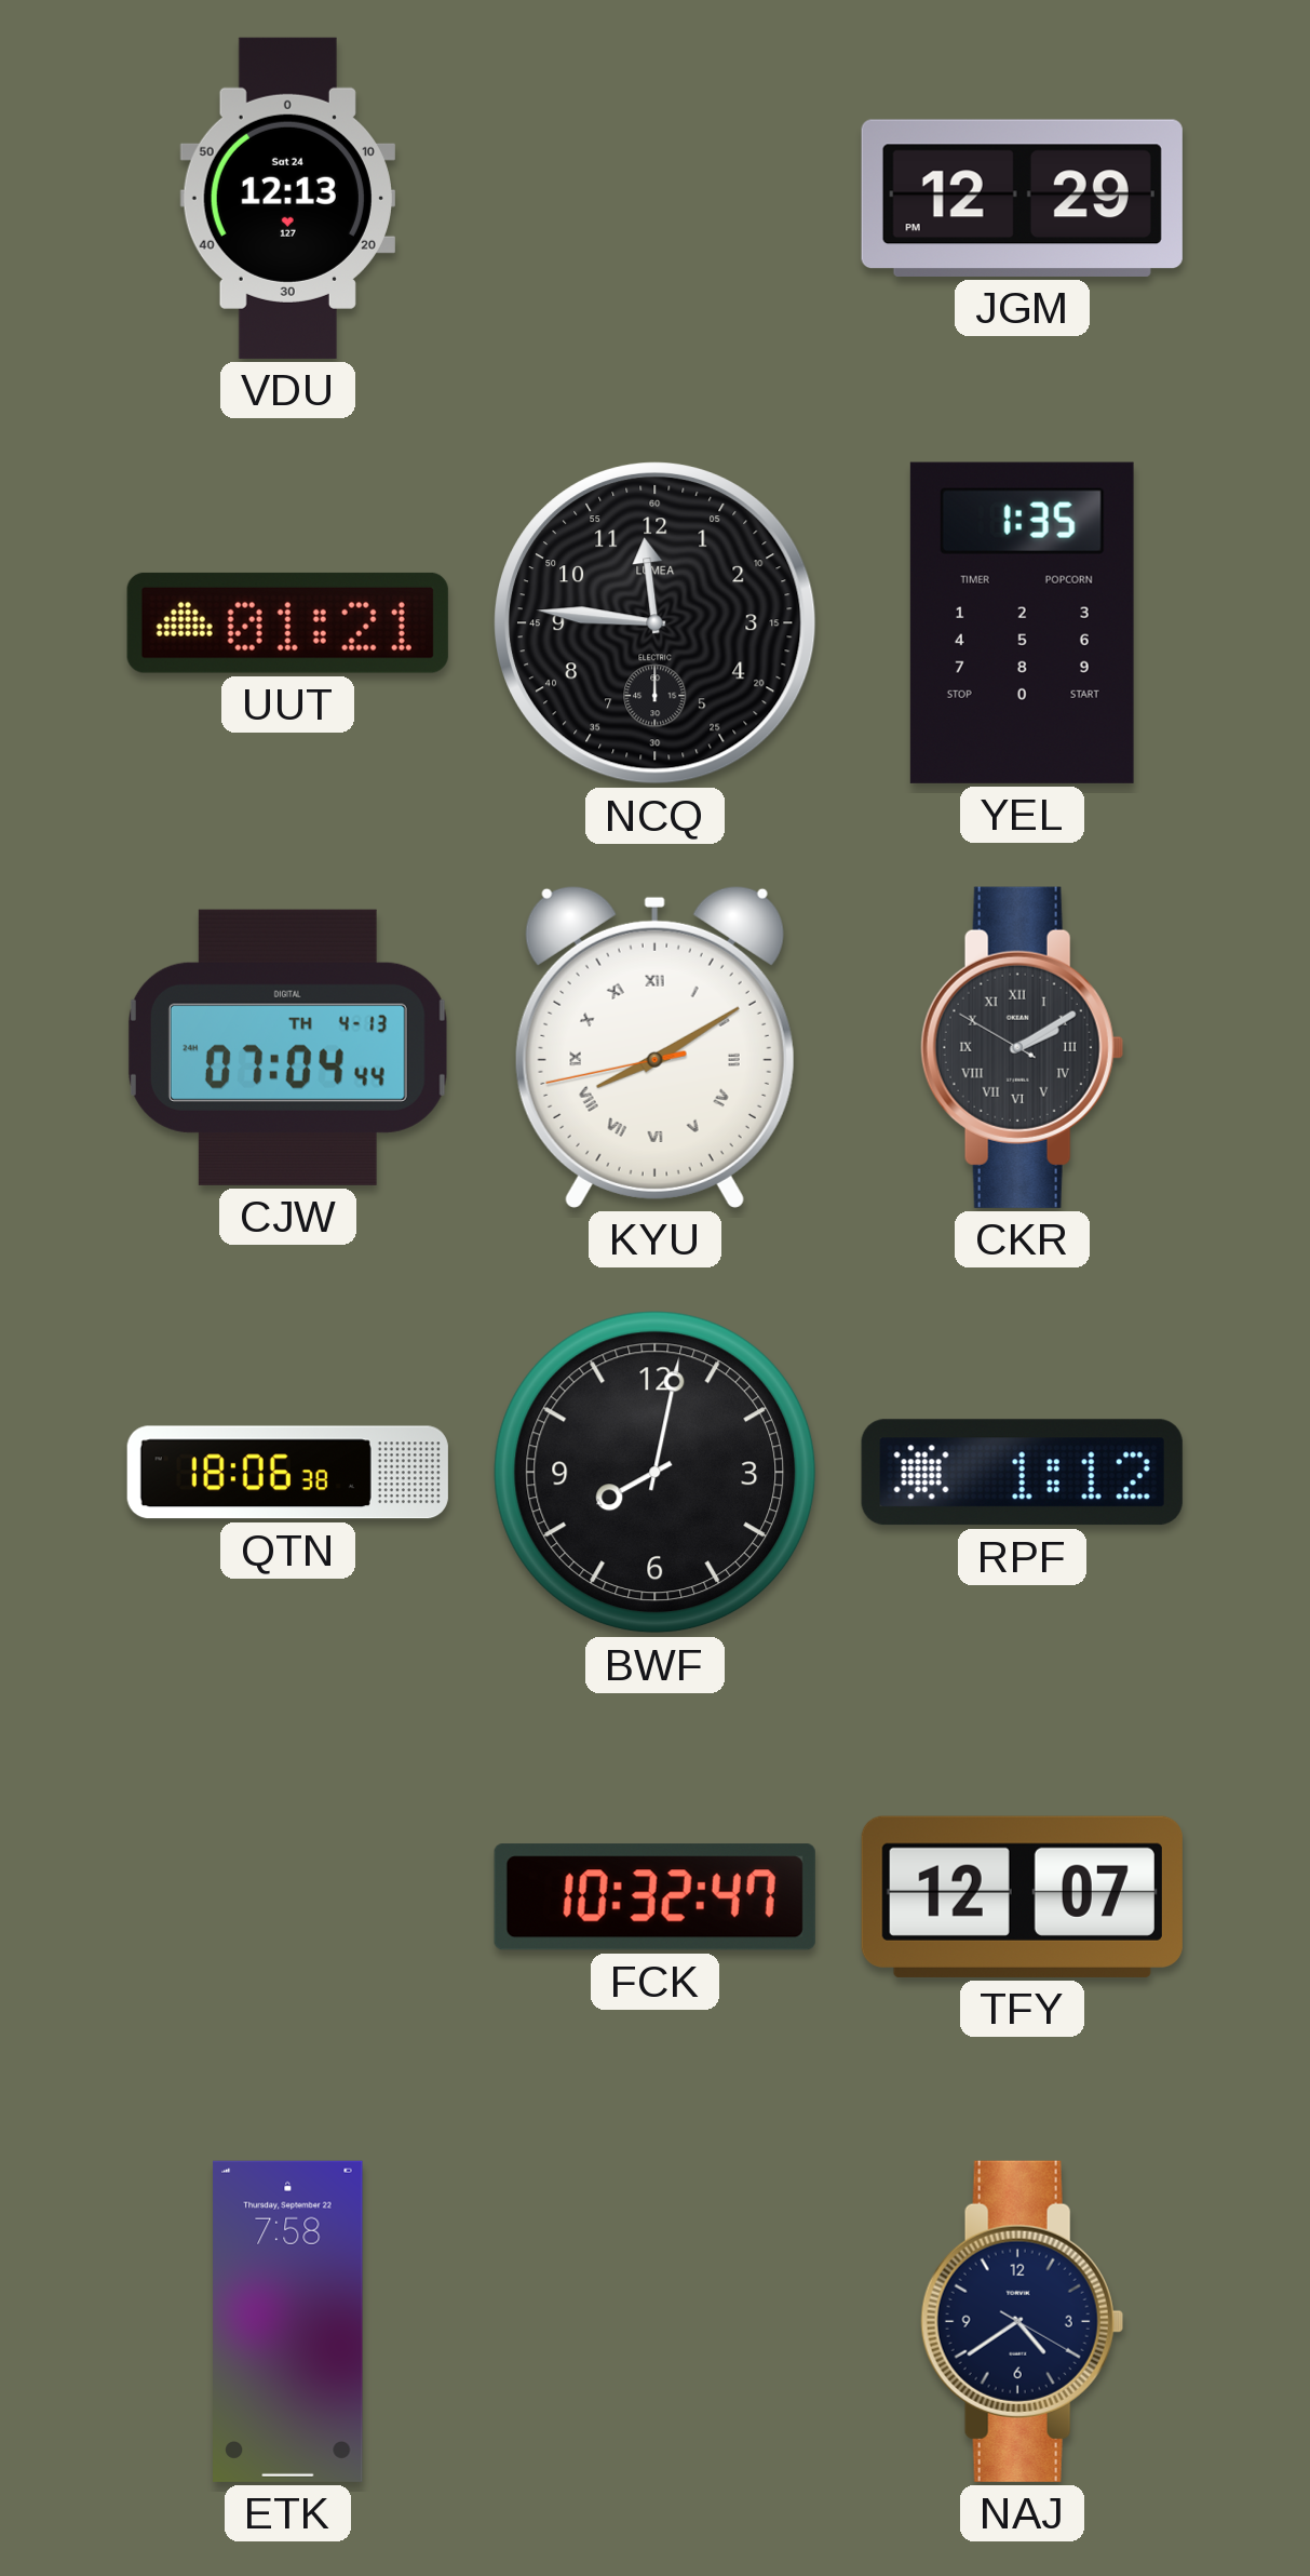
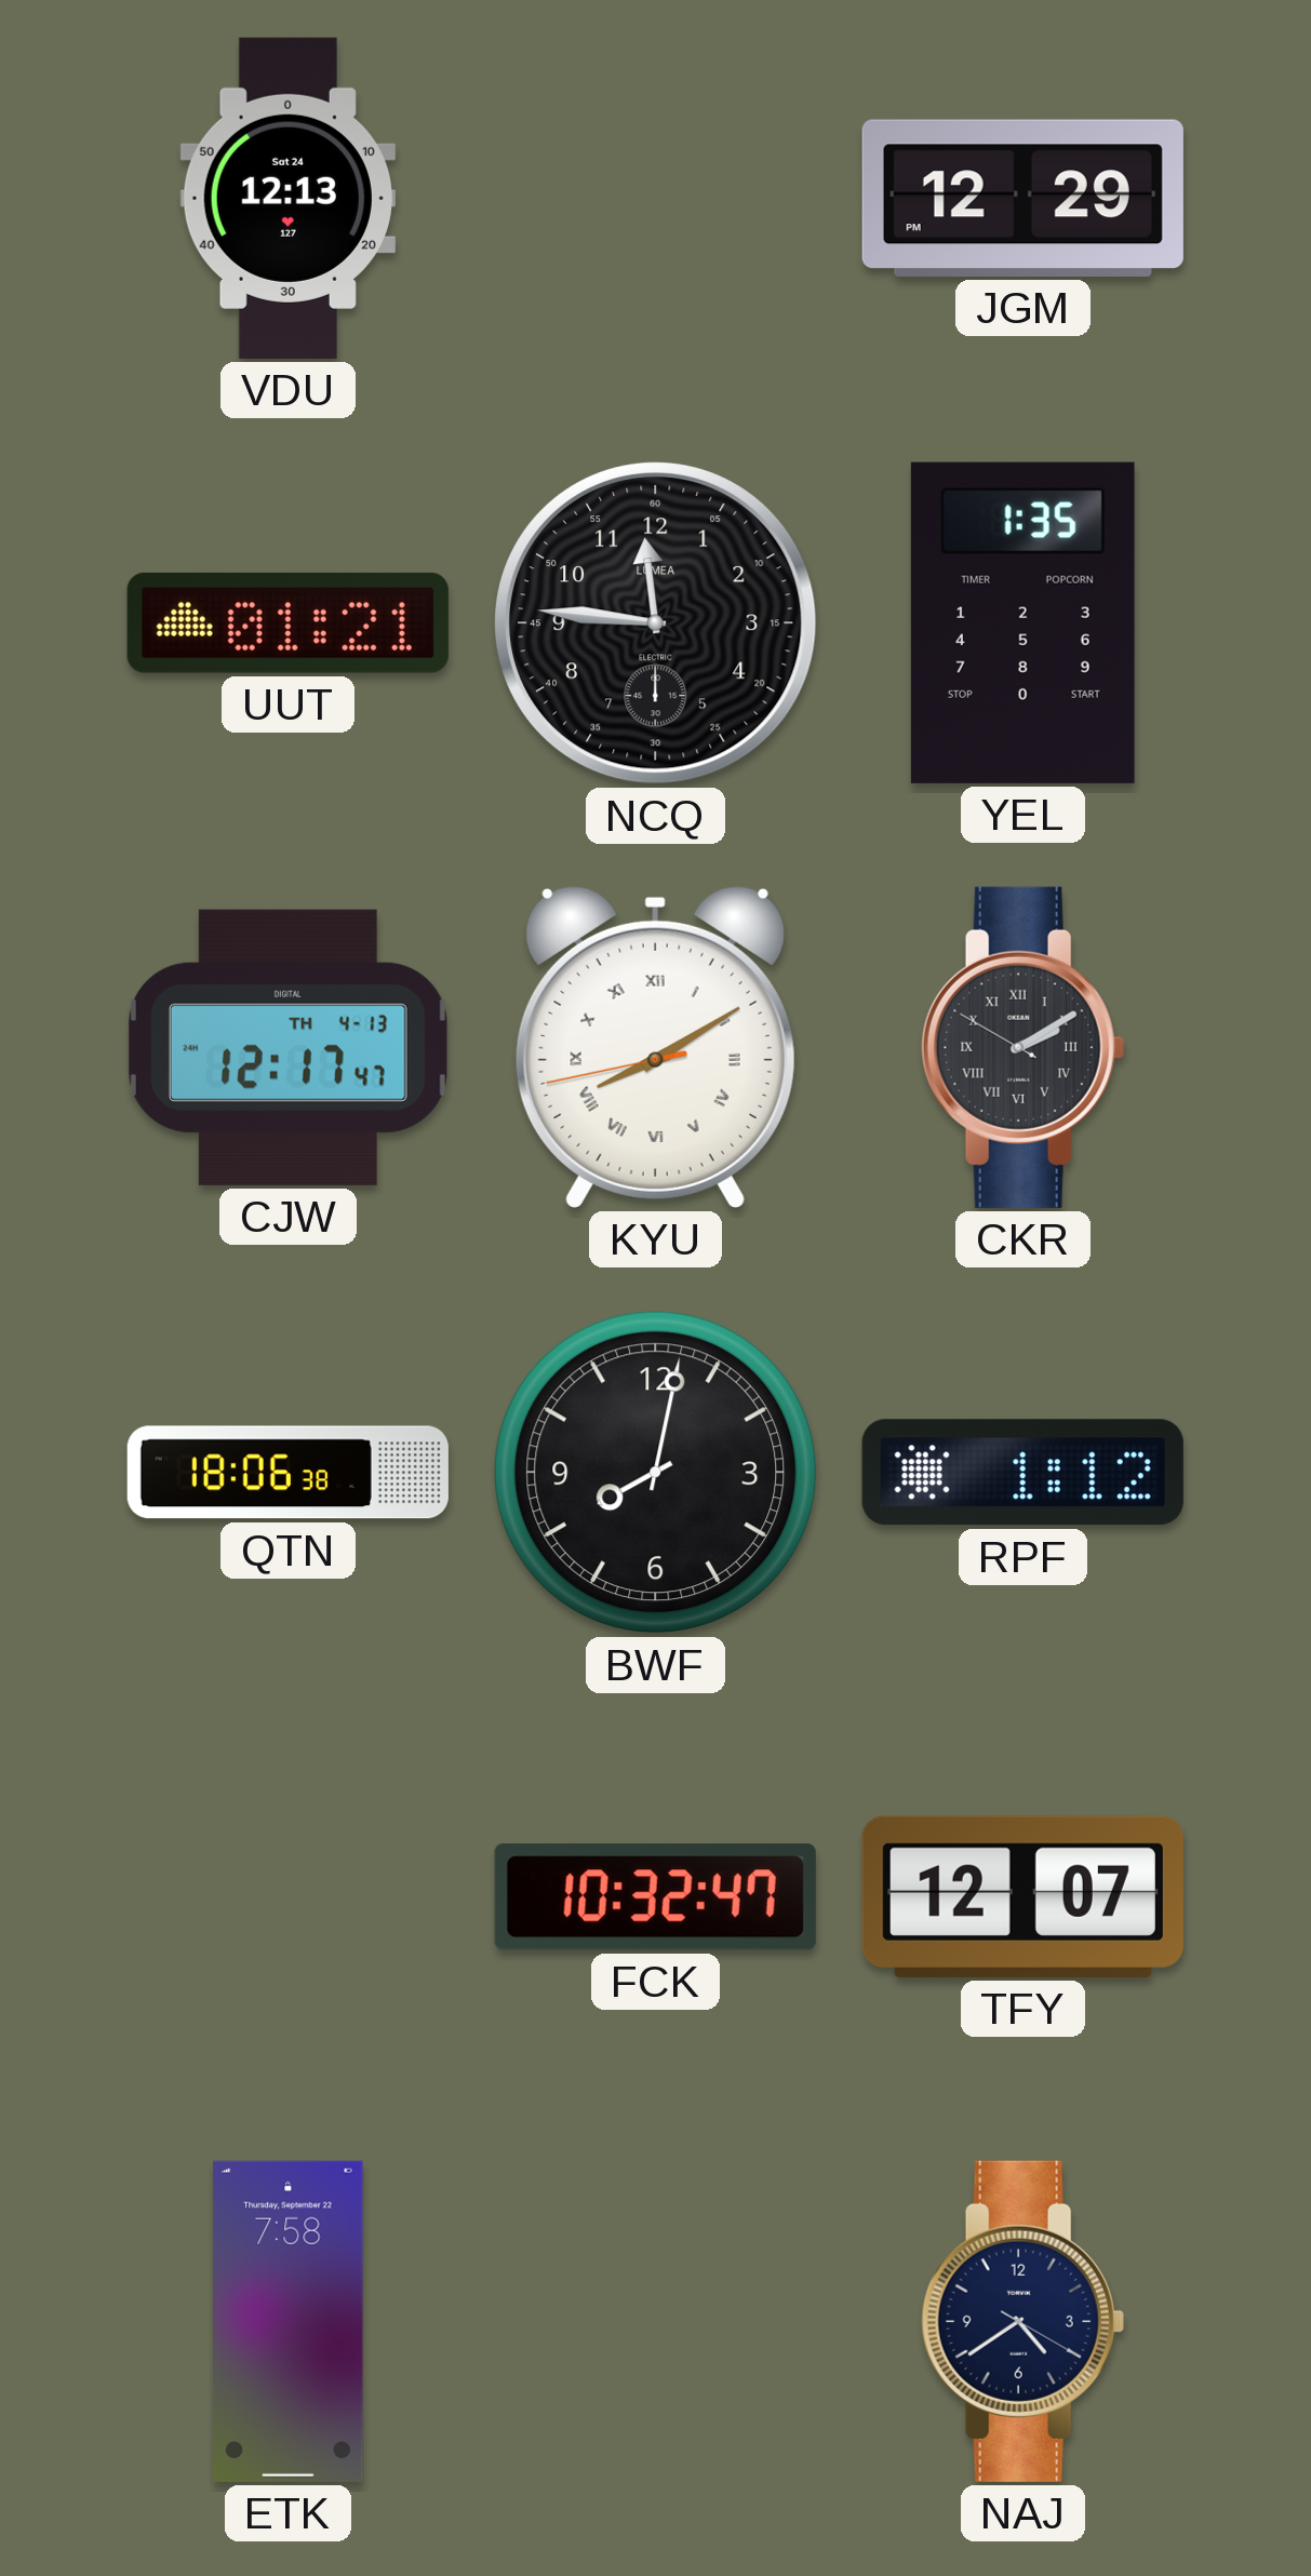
CJW: 07:04 -> 12:17
